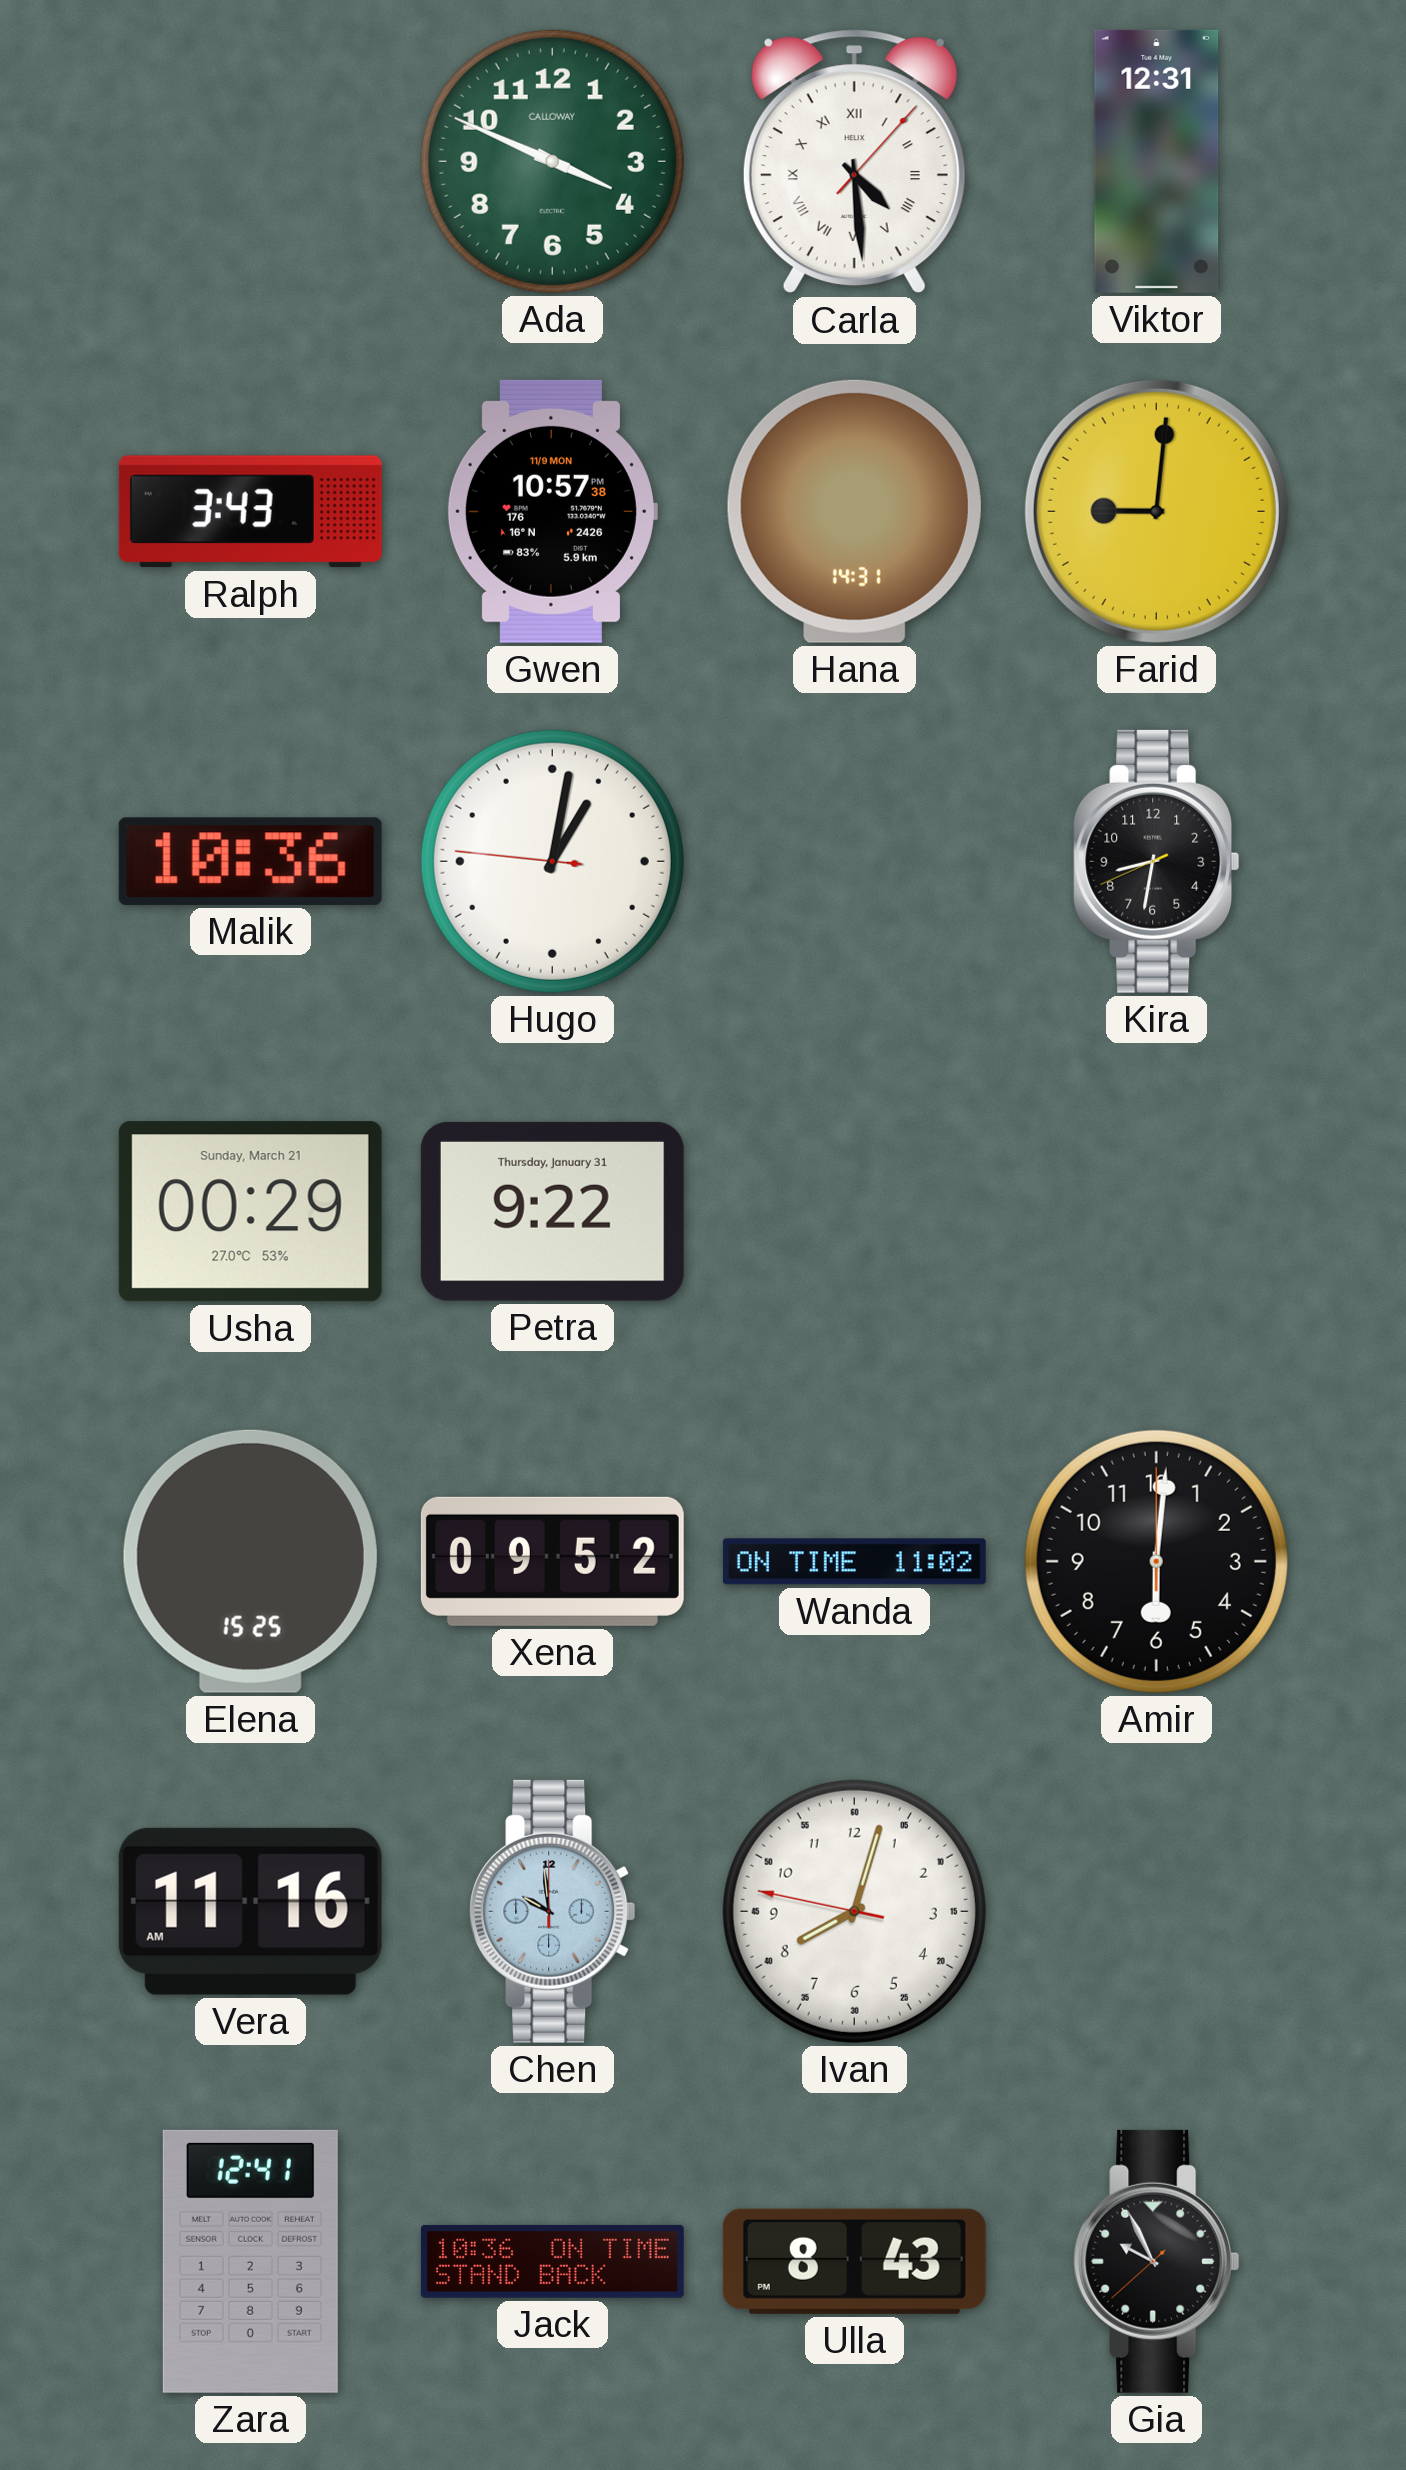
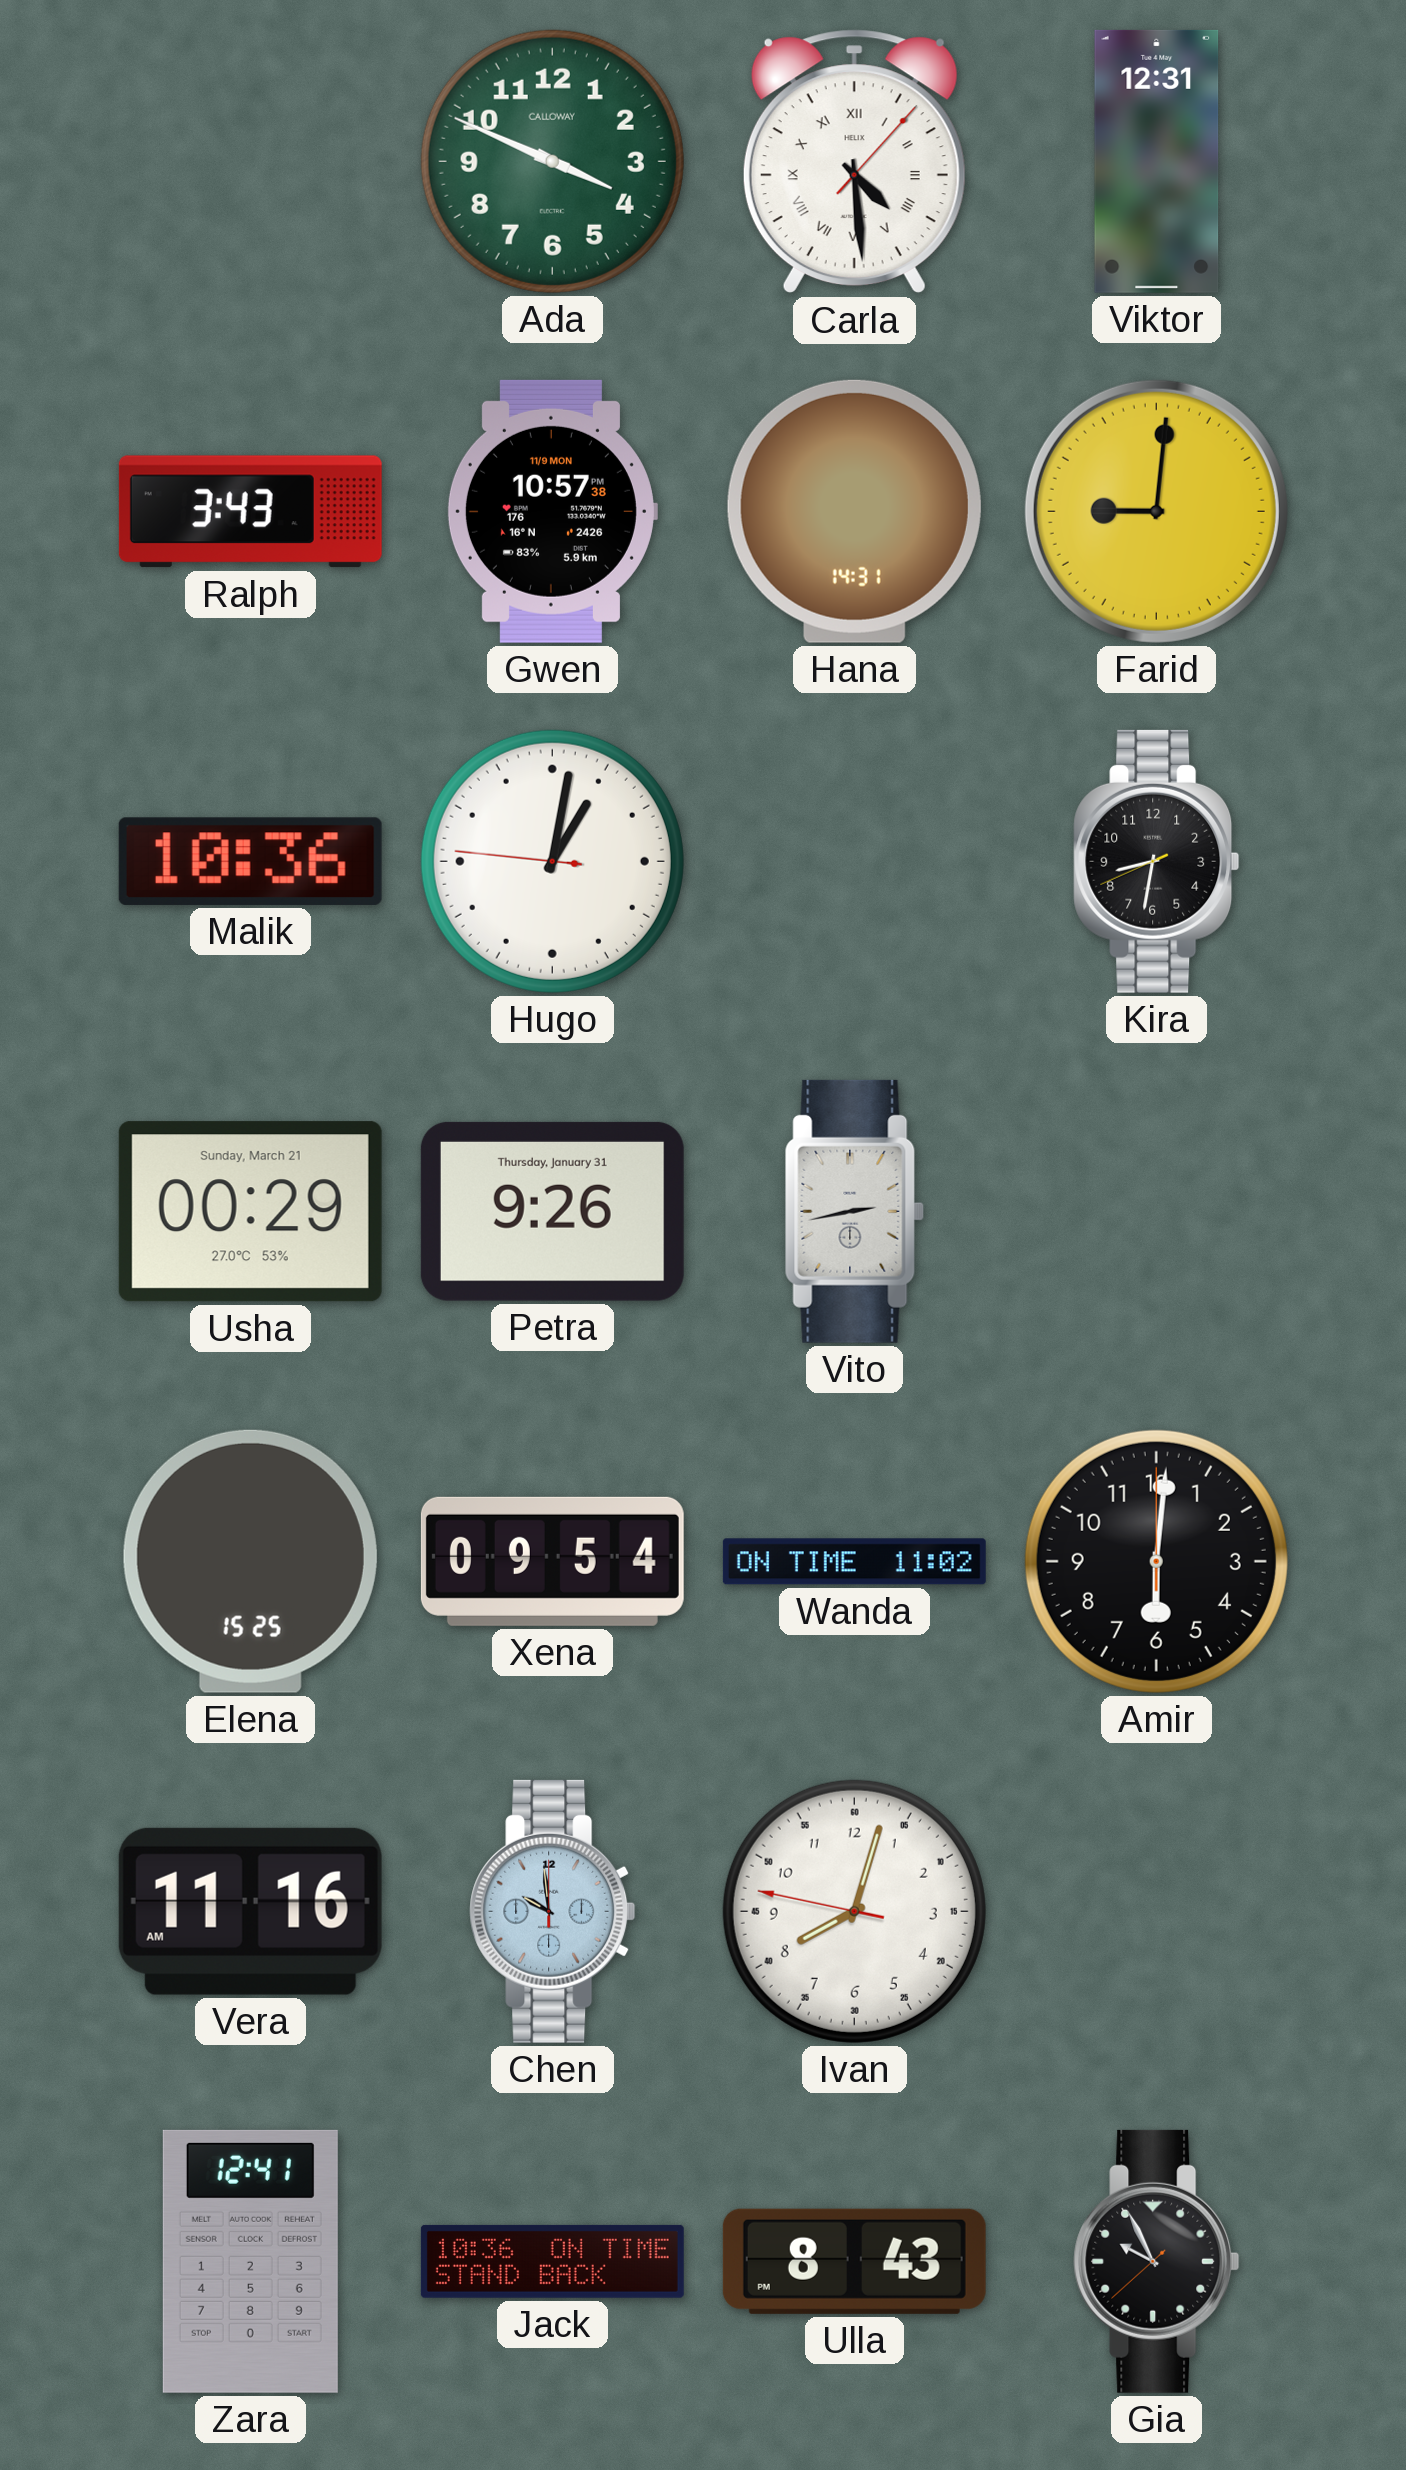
Petra: 9:22 -> 9:26
Vito: none -> 2:43
Xena: 09:52 -> 09:54
